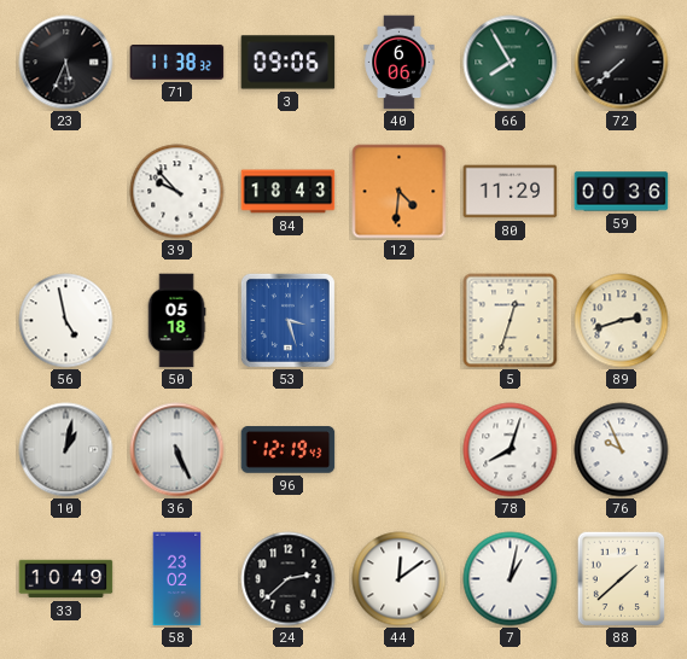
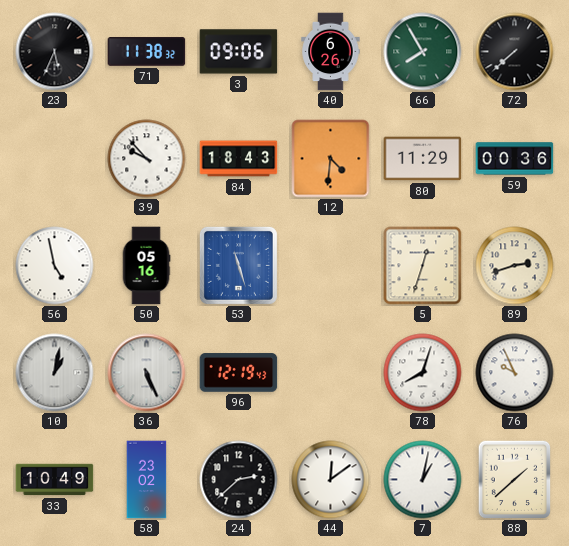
40: 6:06 -> 6:26
50: 05:18 -> 05:16
53: 3:27 -> 11:27
